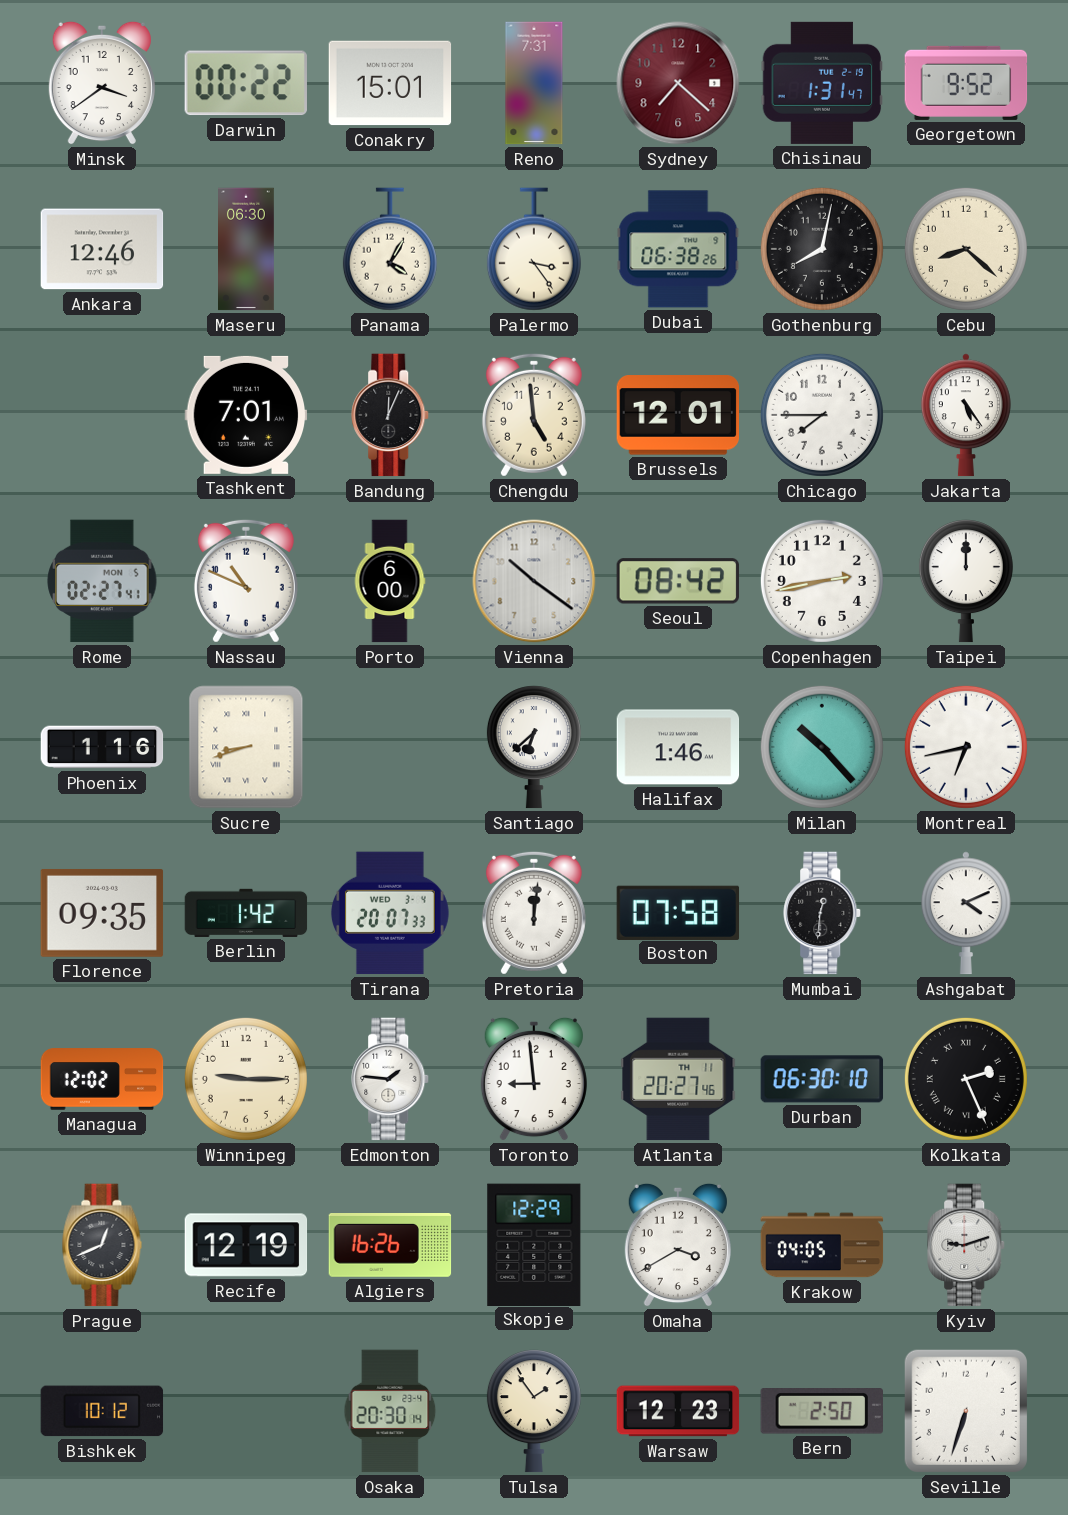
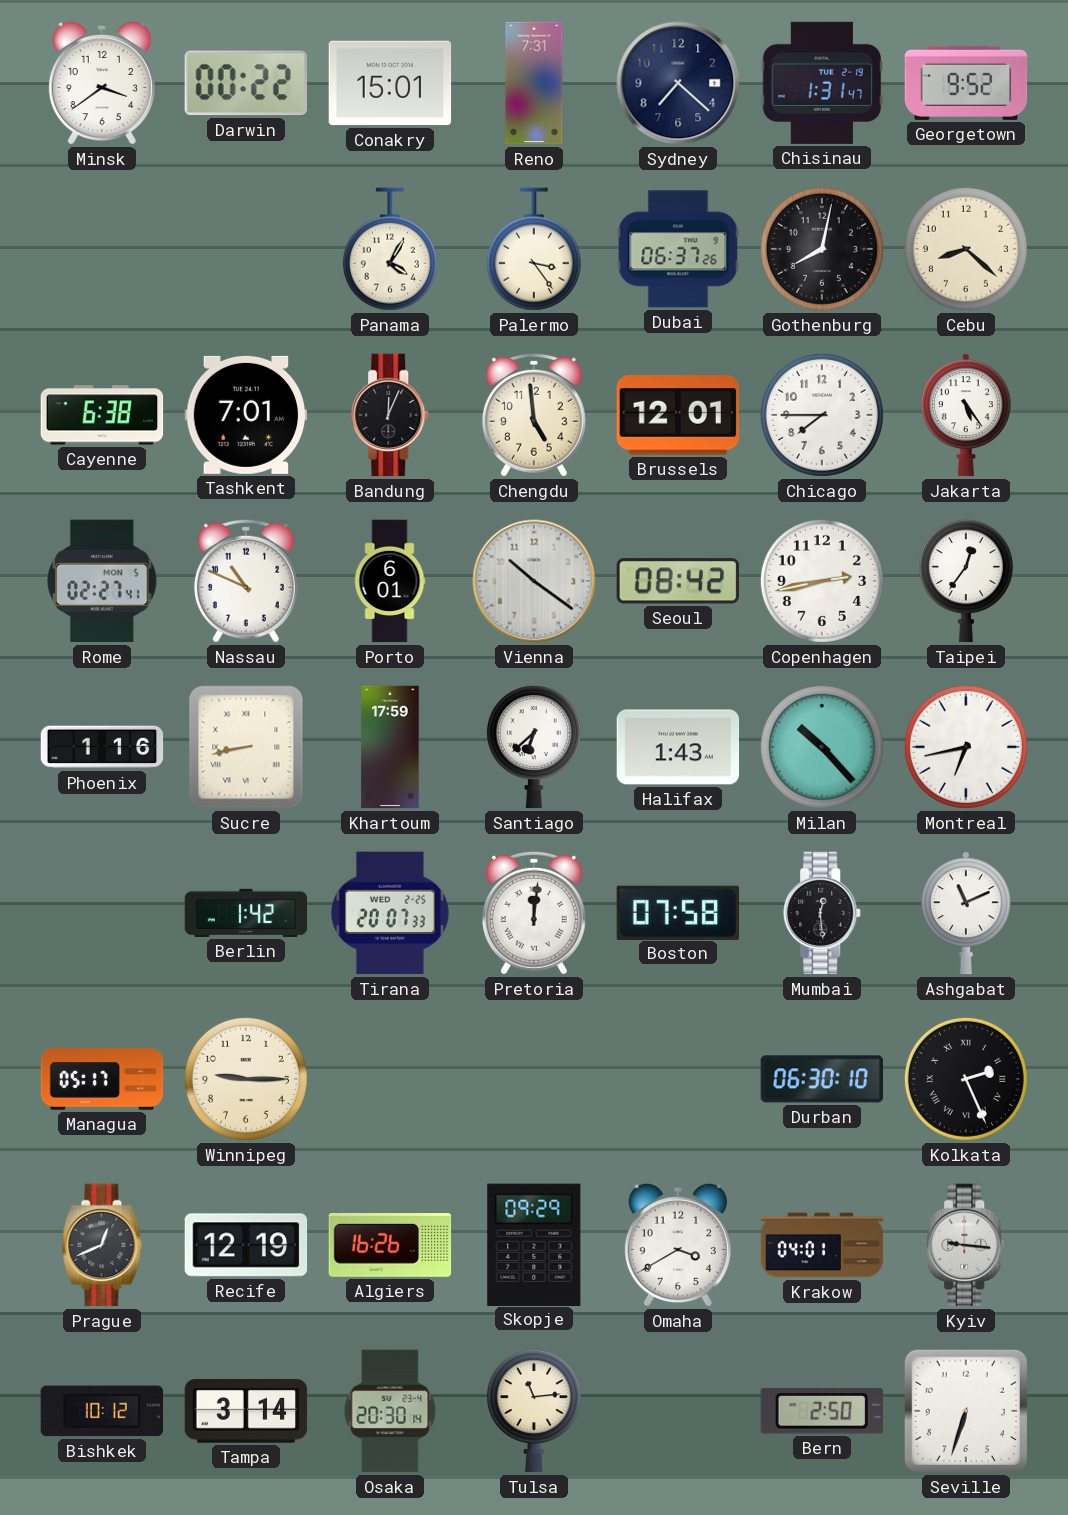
Sydney dial: burgundy -> navy
Ankara: 12:46 -> none
Maseru: 06:30 -> none
Dubai: 06:38 -> 06:37
Cayenne: none -> 6:38
Porto: 6:00 -> 6:01
Taipei: 12:00 -> 12:36
Sucre: 8:42 -> 8:43
Khartoum: none -> 17:59
Halifax: 1:46 -> 1:43
Florence: 09:35 -> none
Tirana date: WED 3-4 -> WED 2-25
Mumbai: 12:31 -> 12:29
Ashgabat: 4:11 -> 11:11
Managua: 12:02 -> 05:17
Edmonton: 1:46 -> none
Toronto: 8:59 -> none
Atlanta: 20:27 -> none
Skopje: 12:29 -> 09:29
Krakow: 04:05 -> 04:01
Kyiv: 9:12 -> 9:16
Tampa: none -> 3:14
Tulsa: 1:54 -> 11:14
Warsaw: 12:23 -> none
